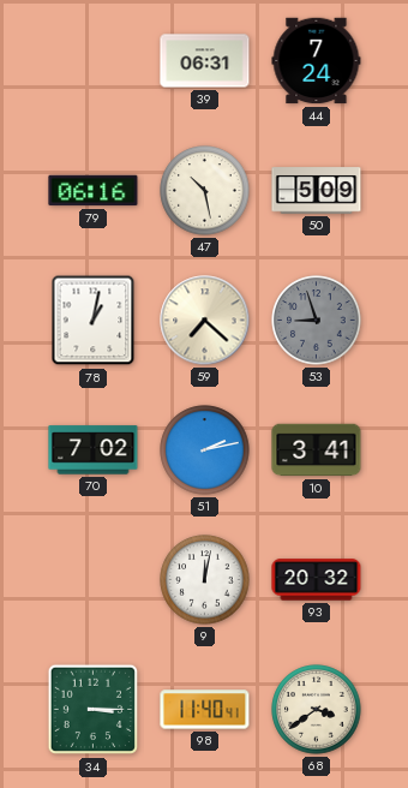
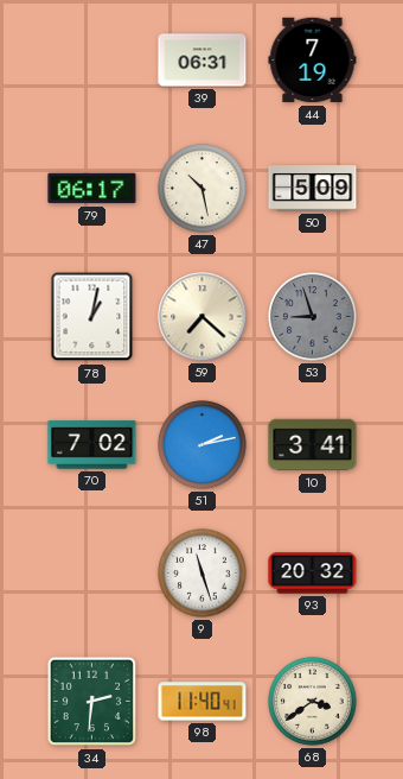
44: 7:24 -> 7:19
79: 06:16 -> 06:17
9: 12:02 -> 11:27
34: 3:15 -> 2:31
